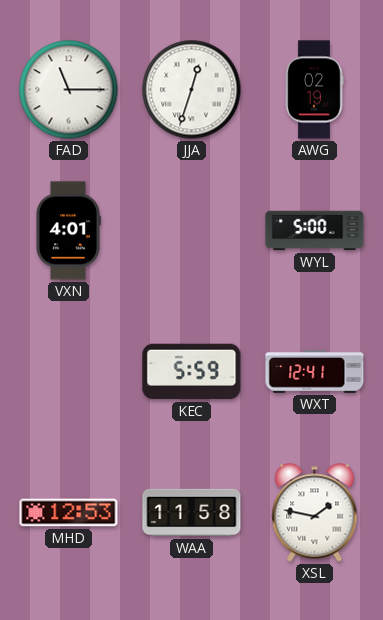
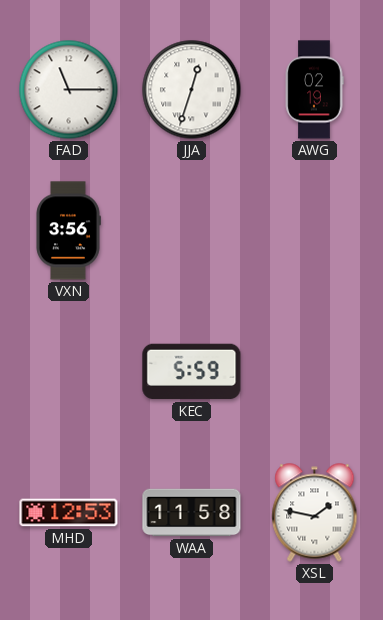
VXN: 4:01 -> 3:56
WYL: 5:00 -> none
WXT: 12:41 -> none
